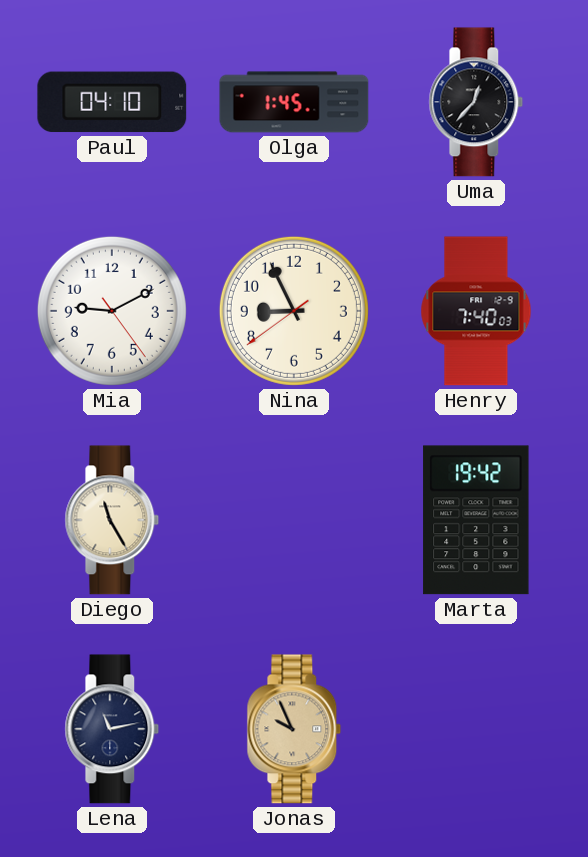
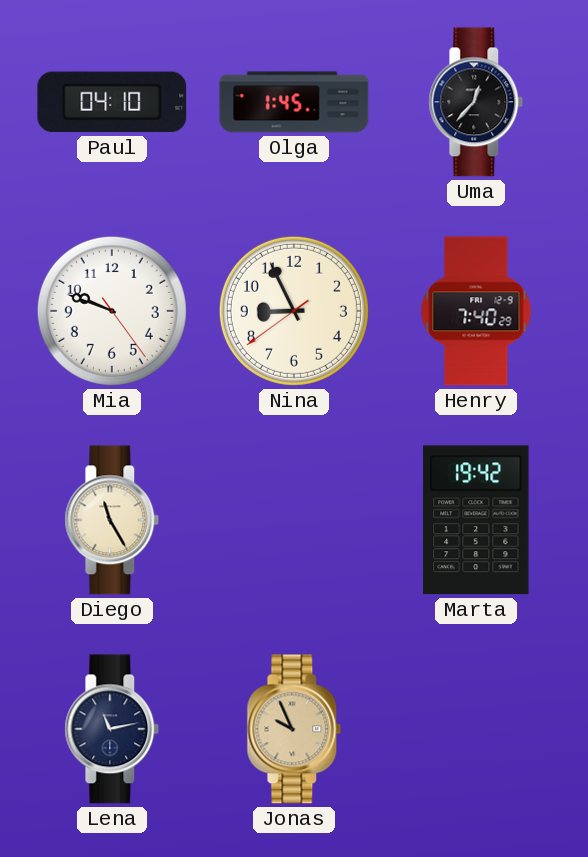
Mia: 9:10 -> 9:48
Henry: 7:40:03 -> 7:40:29
